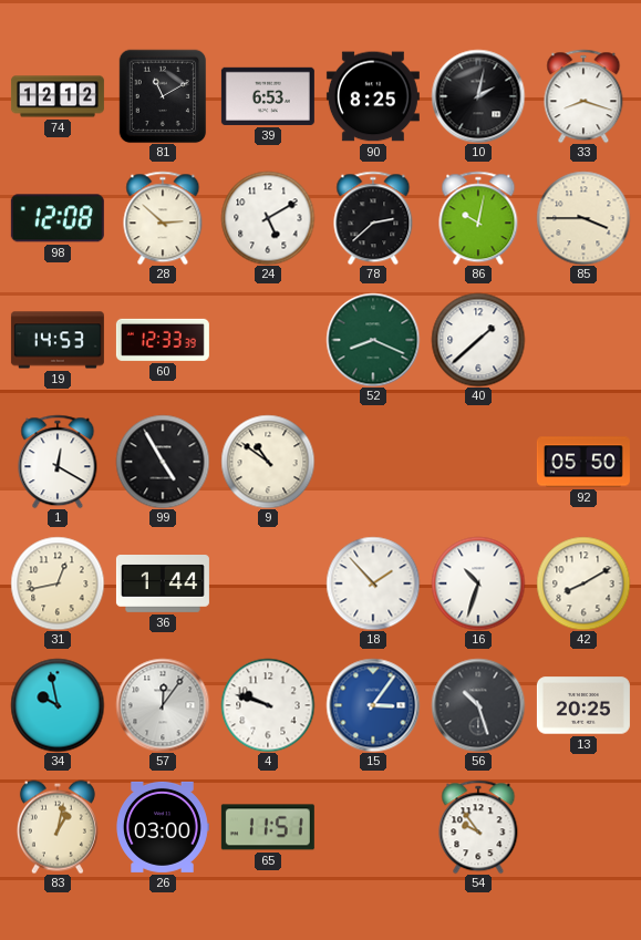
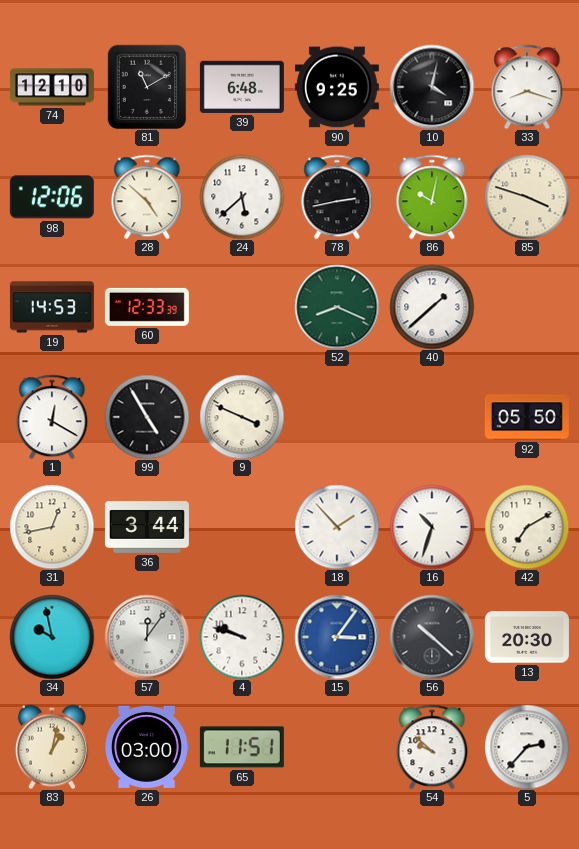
74: 12:12 -> 12:10
39: 6:53 -> 6:48
90: 8:25 -> 9:25
10: 2:02 -> 4:02
98: 12:08 -> 12:06
28: 2:52 -> 4:52
24: 5:10 -> 5:38
78: 2:38 -> 2:43
85: 3:45 -> 3:48
9: 10:51 -> 3:49
36: 1:44 -> 3:44
42: 8:10 -> 7:10
56: 10:27 -> 10:22
13: 20:25 -> 20:30
54: 9:54 -> 9:52
5: none -> 2:37
